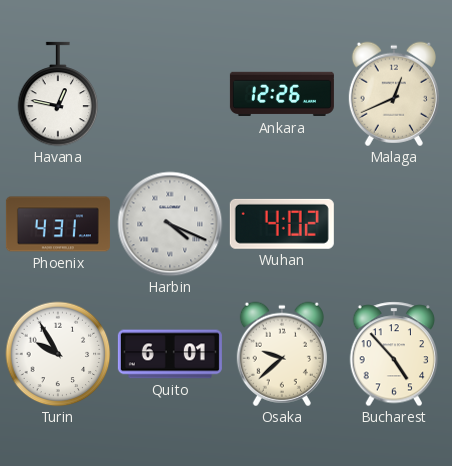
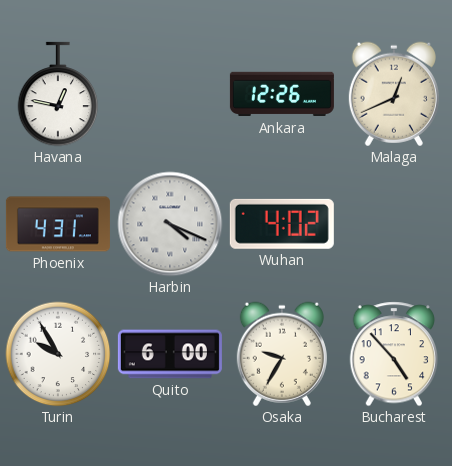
Quito: 6:01 -> 6:00
Osaka: 9:38 -> 9:35
